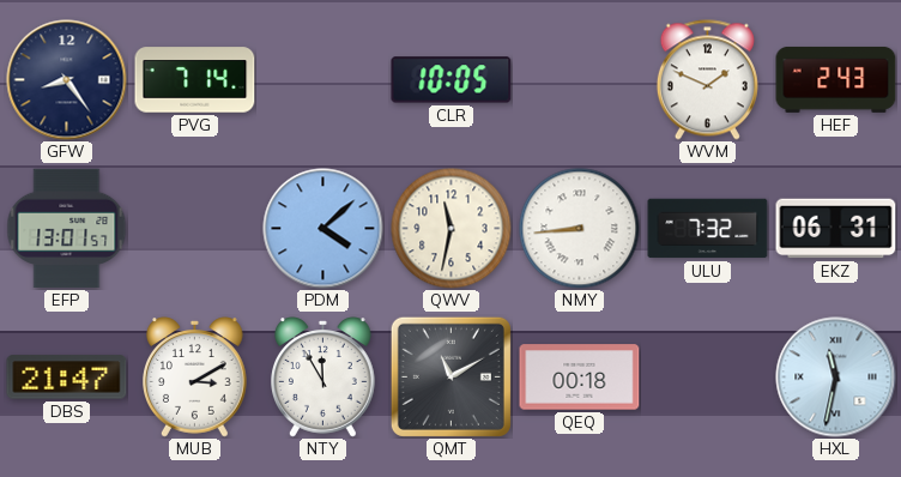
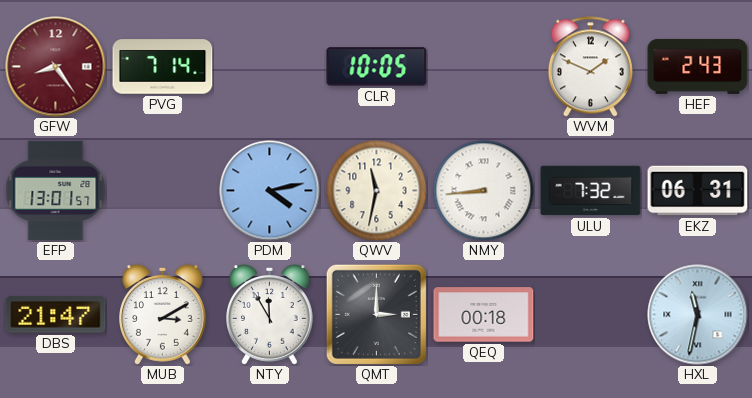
GFW dial: navy -> burgundy
PDM: 4:08 -> 4:13
QMT: 11:10 -> 3:00
